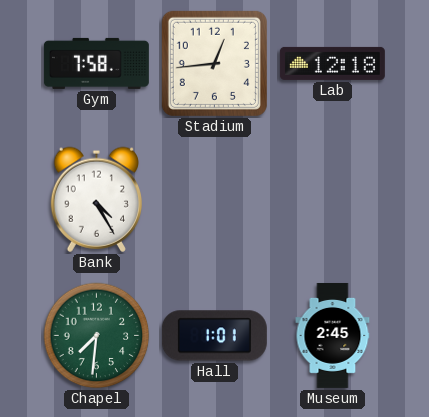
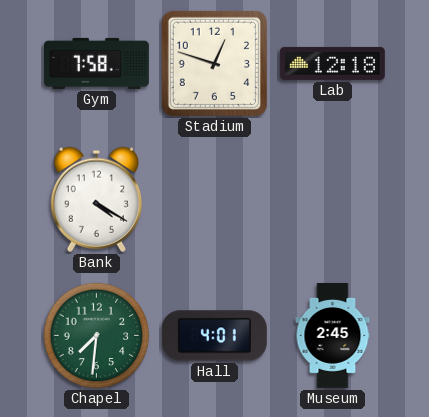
Stadium: 12:44 -> 12:48
Bank: 4:25 -> 4:20
Hall: 1:01 -> 4:01
